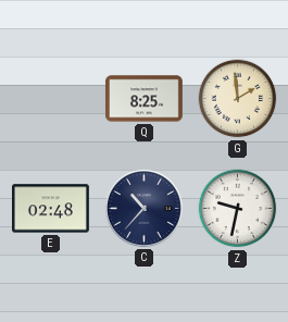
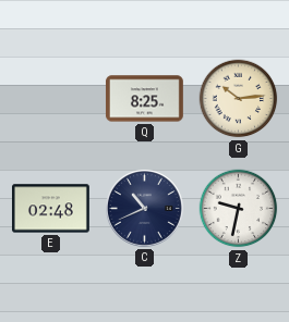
G: 1:59 -> 10:14
C: 10:37 -> 10:41
